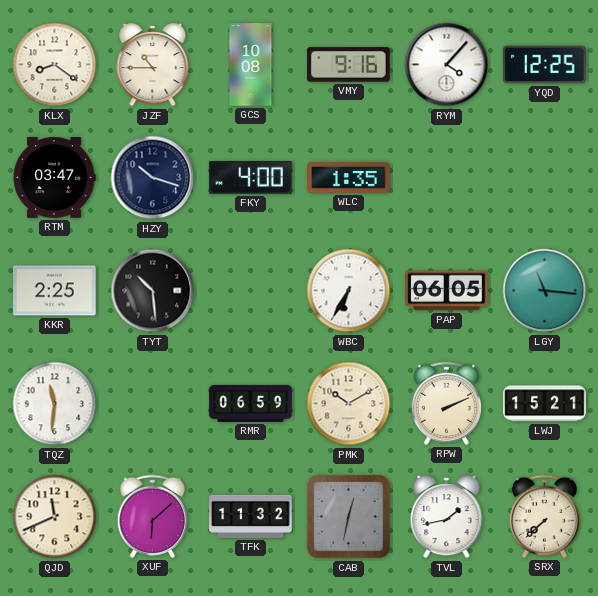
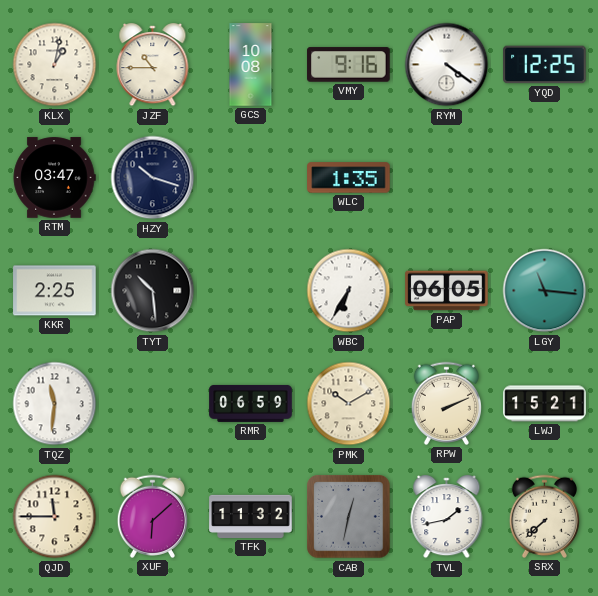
KLX: 8:21 -> 1:02
RYM: 4:07 -> 4:21
FKY: 4:00 -> none
QJD: 11:41 -> 11:45
